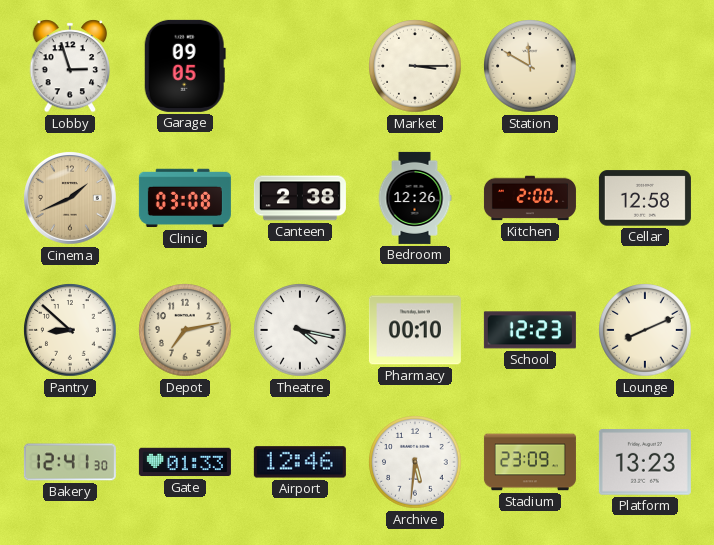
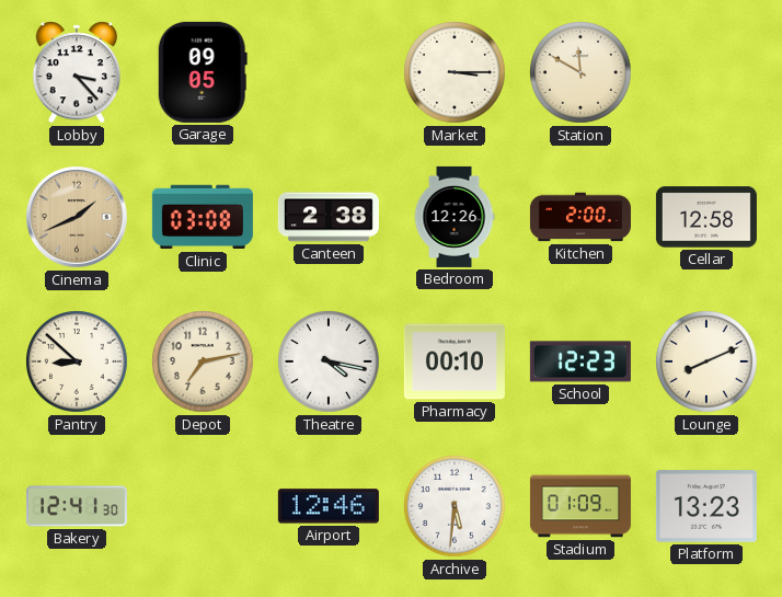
Lobby: 2:57 -> 3:23
Gate: 01:33 -> none
Stadium: 23:09 -> 01:09
